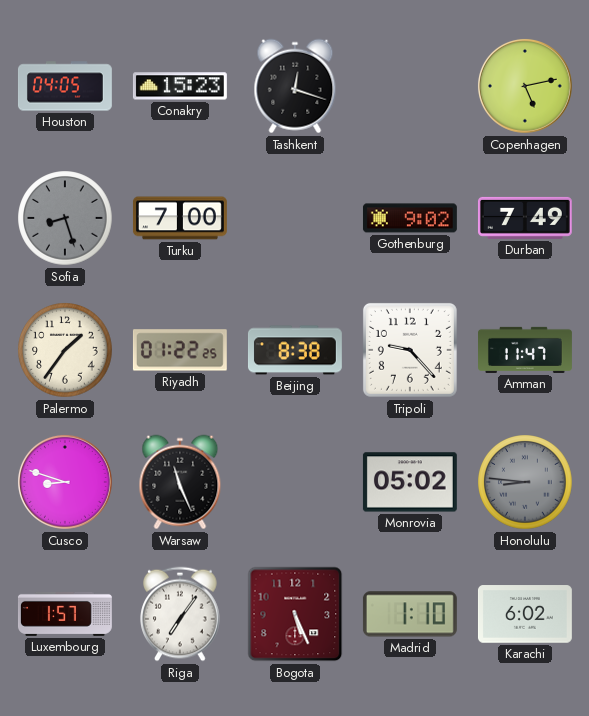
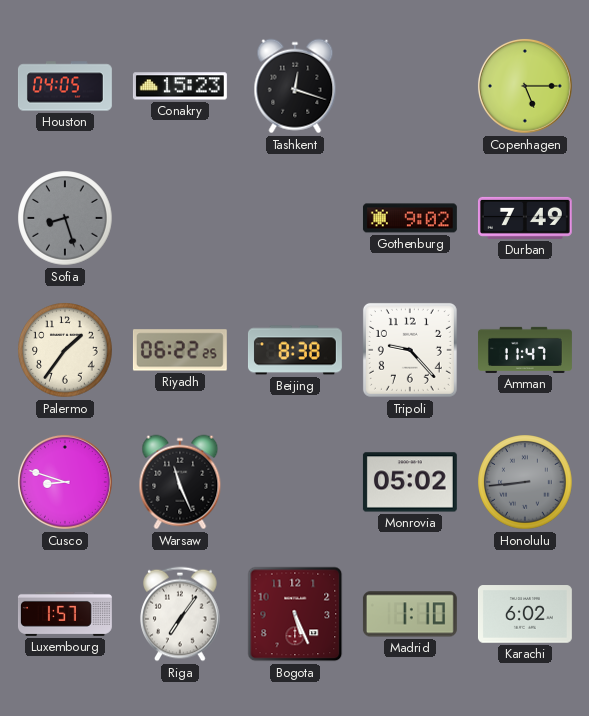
Copenhagen: 5:13 -> 5:15
Turku: 7:00 -> none
Riyadh: 01:22 -> 06:22
Honolulu: 8:46 -> 8:44
